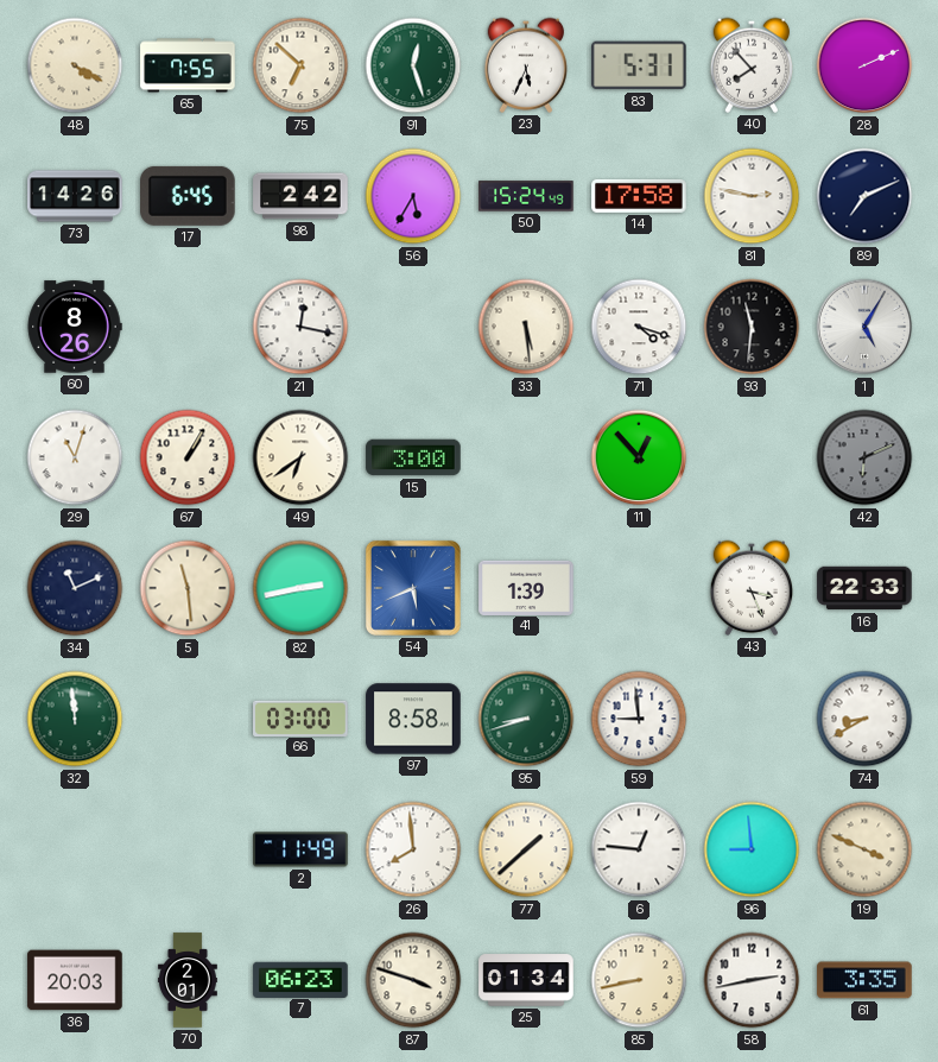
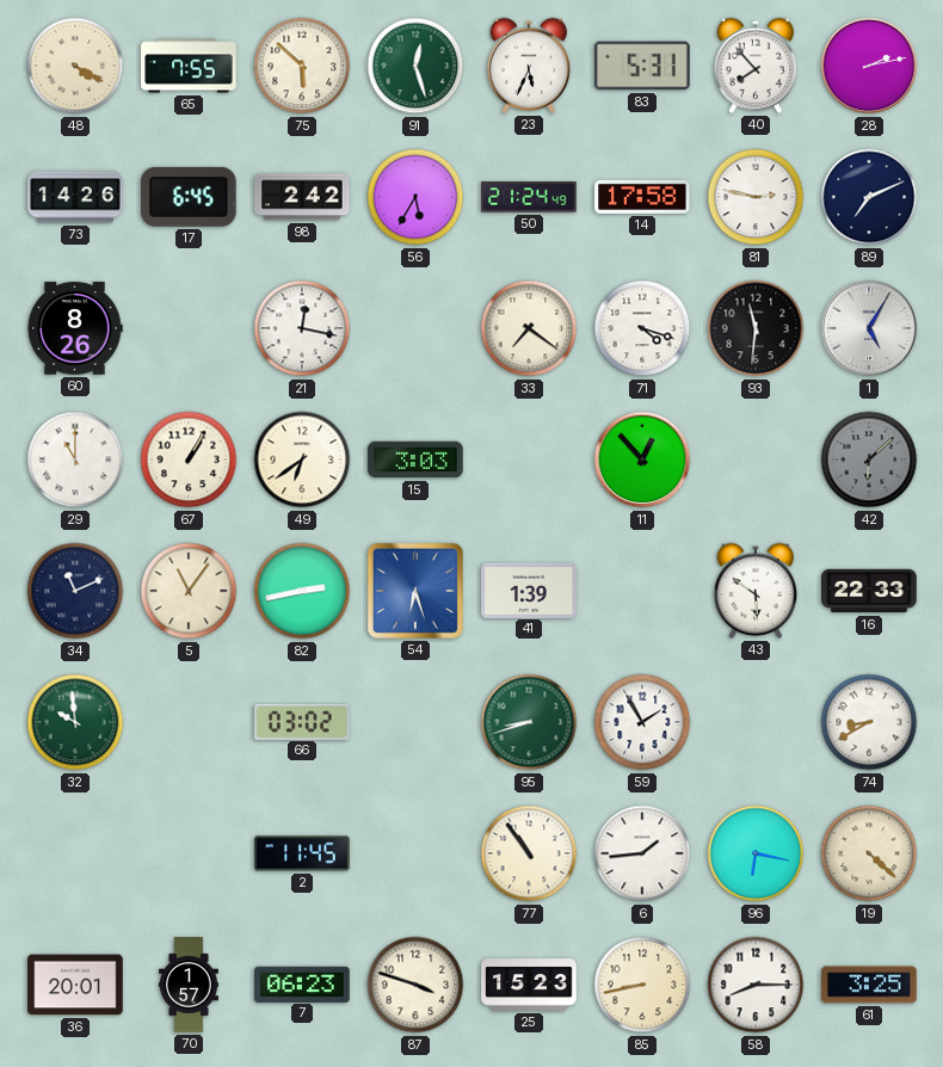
75: 6:52 -> 5:52
28: 2:11 -> 2:13
50: 15:24 -> 21:24
33: 5:29 -> 7:21
29: 11:03 -> 11:00
15: 3:00 -> 3:03
42: 6:11 -> 6:08
5: 11:29 -> 11:06
54: 5:41 -> 6:27
43: 3:26 -> 5:51
32: 11:59 -> 9:59
66: 03:00 -> 03:02
97: 8:58 -> none
59: 8:59 -> 1:55
2: 11:49 -> 11:45
26: 7:59 -> none
77: 1:38 -> 10:54
6: 12:46 -> 1:44
96: 8:59 -> 6:17
19: 3:49 -> 4:22
36: 20:03 -> 20:01
70: 2:01 -> 1:57
25: 01:34 -> 15:23
58: 2:43 -> 8:15
61: 3:35 -> 3:25
